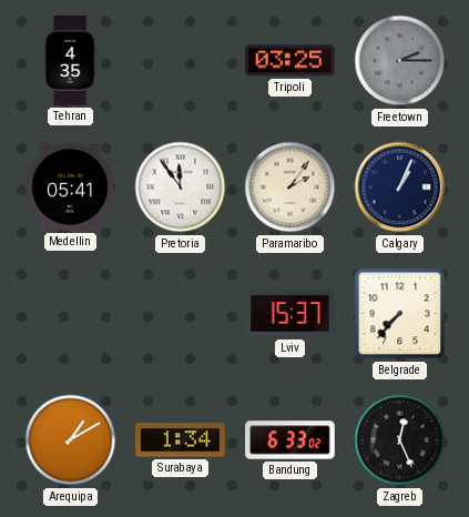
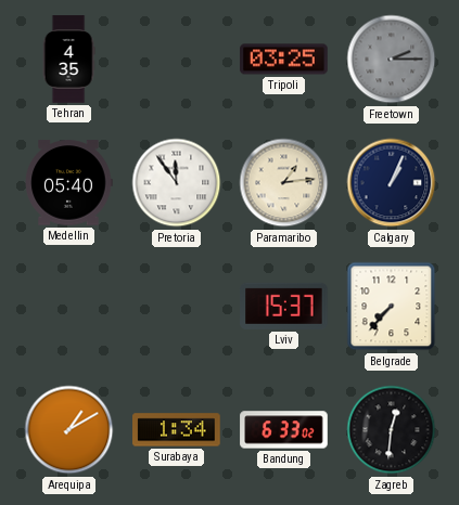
Medellin: 05:41 -> 05:40
Paramaribo: 2:06 -> 1:14
Zagreb: 12:26 -> 12:31
